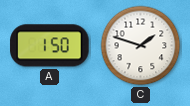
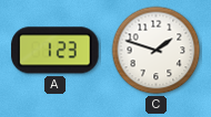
A: 1:50 -> 1:23
